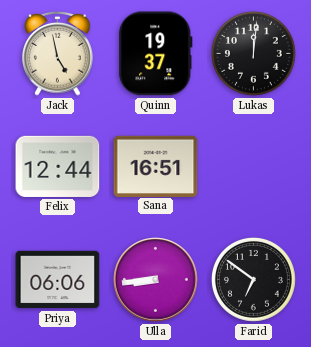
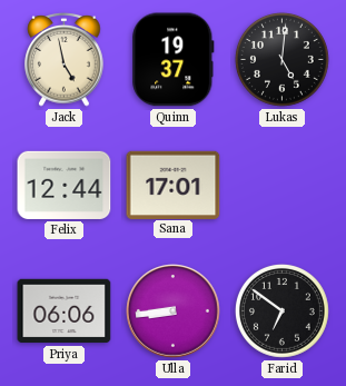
Lukas: 12:01 -> 5:01
Sana: 16:51 -> 17:01
